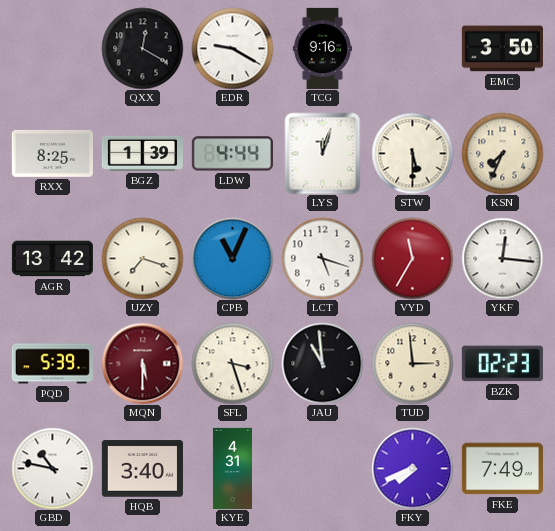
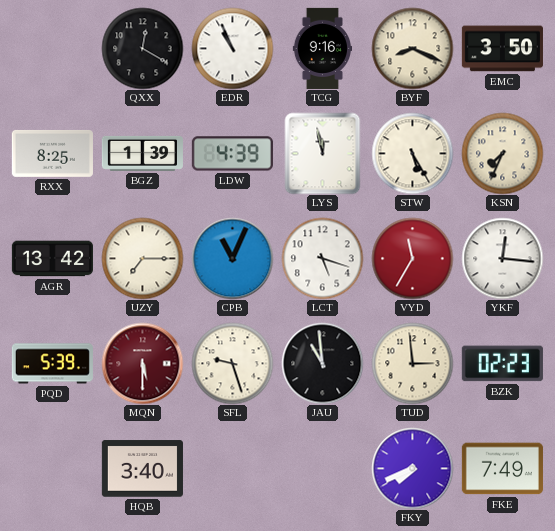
EDR: 9:20 -> 10:56
BYF: none -> 8:19
LDW: 4:44 -> 4:39
LYS: 12:03 -> 11:58
STW: 5:30 -> 5:25
UZY: 7:18 -> 7:15
SFL: 3:27 -> 9:27
GBD: 10:47 -> none
KYE: 4:31 -> none
